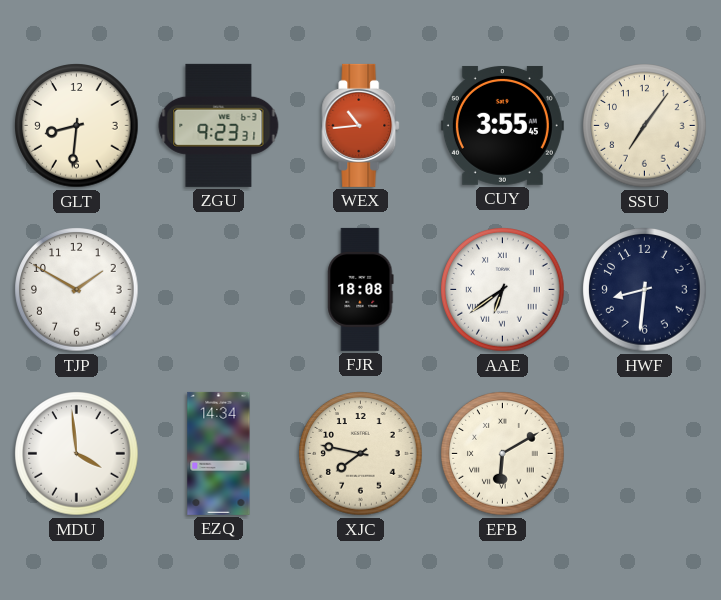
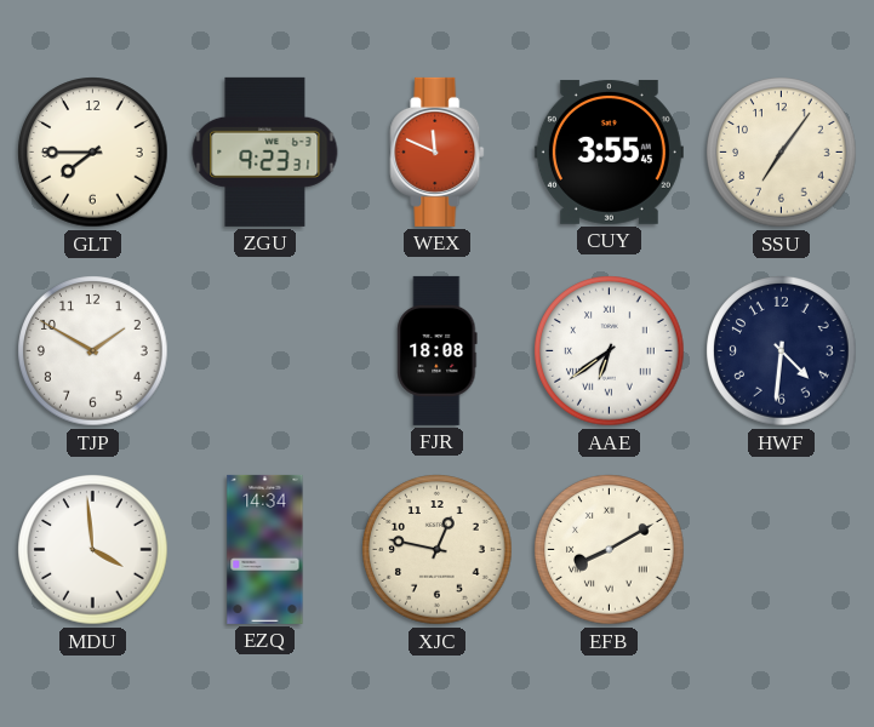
GLT: 8:31 -> 7:45
WEX: 10:44 -> 11:49
HWF: 8:31 -> 4:31
XJC: 7:47 -> 12:47
EFB: 6:10 -> 8:10
